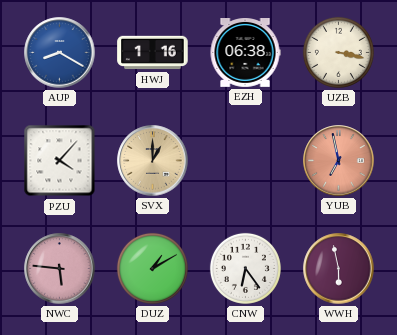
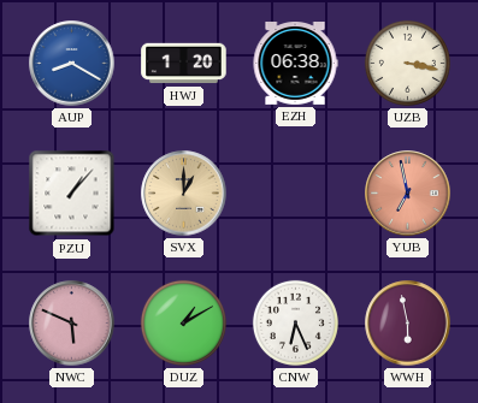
HWJ: 1:16 -> 1:20
PZU: 4:07 -> 1:07
NWC: 5:46 -> 5:49
CNW: 6:24 -> 6:26
